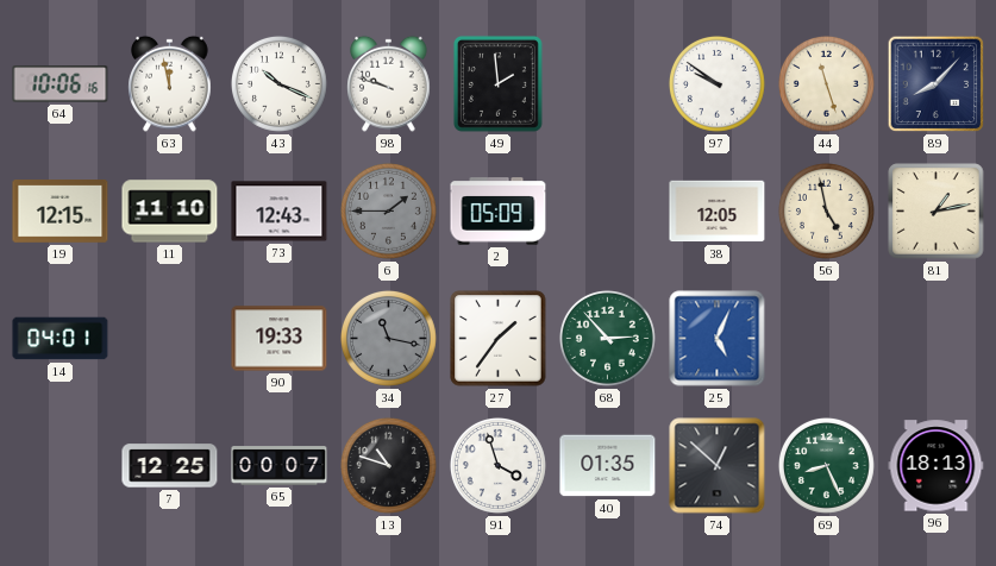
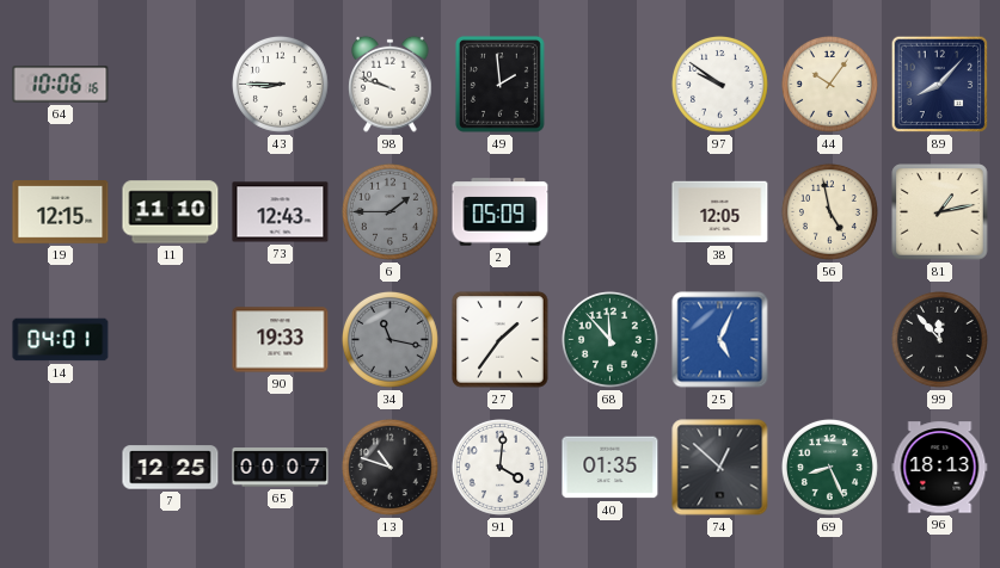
63: 11:58 -> none
43: 10:19 -> 8:45
44: 11:27 -> 10:06
68: 2:53 -> 11:53
99: none -> 11:53
91: 3:57 -> 4:01
